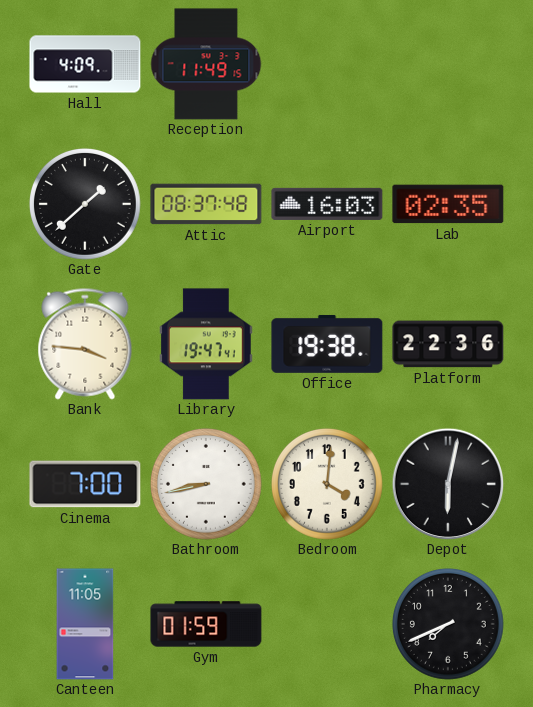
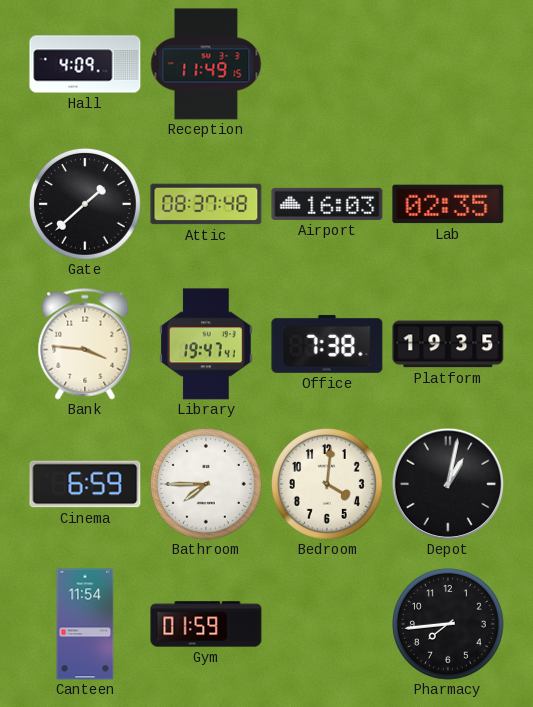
Office: 19:38 -> 7:38
Platform: 22:36 -> 19:35
Cinema: 7:00 -> 6:59
Bathroom: 8:43 -> 7:45
Depot: 6:02 -> 1:02
Canteen: 11:05 -> 11:54
Pharmacy: 7:41 -> 7:44
